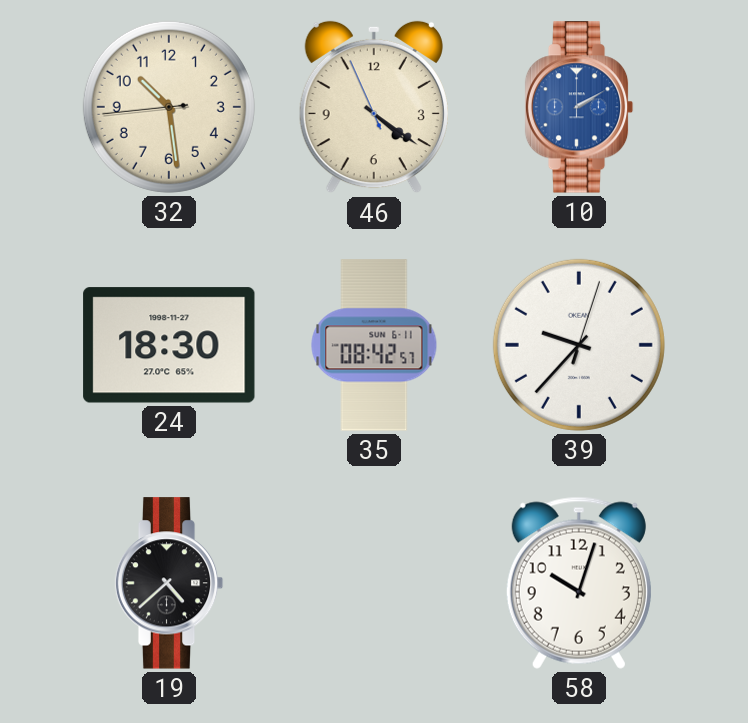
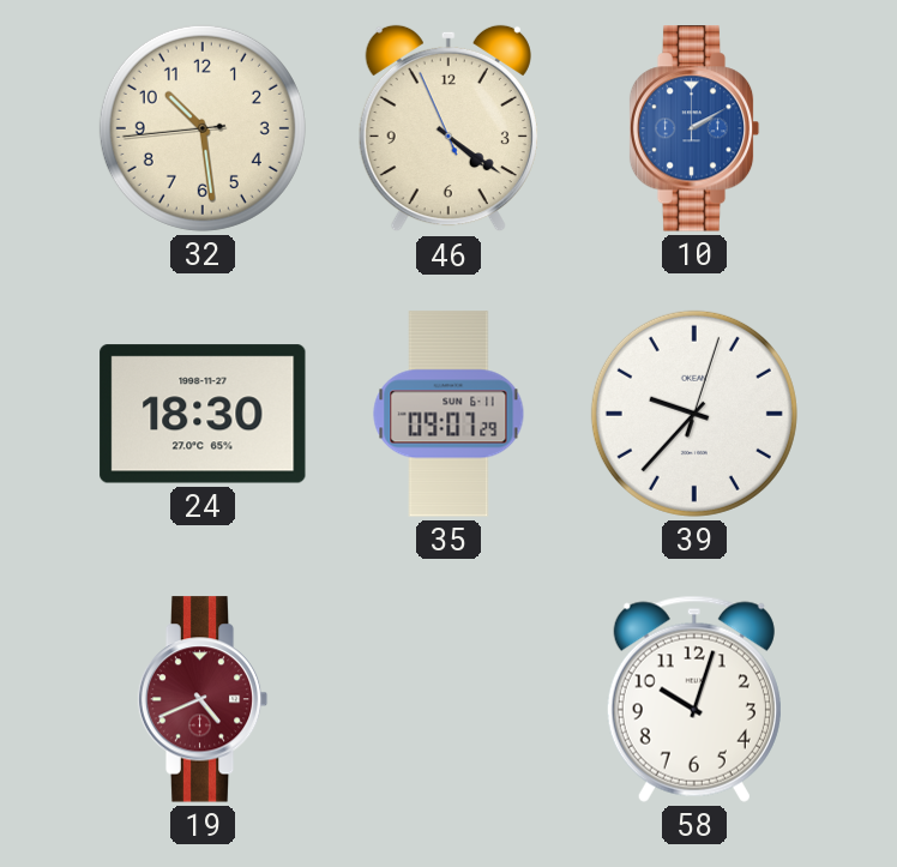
35: 08:42 -> 09:07
19: 4:38 -> 4:41
19 dial: black -> burgundy
